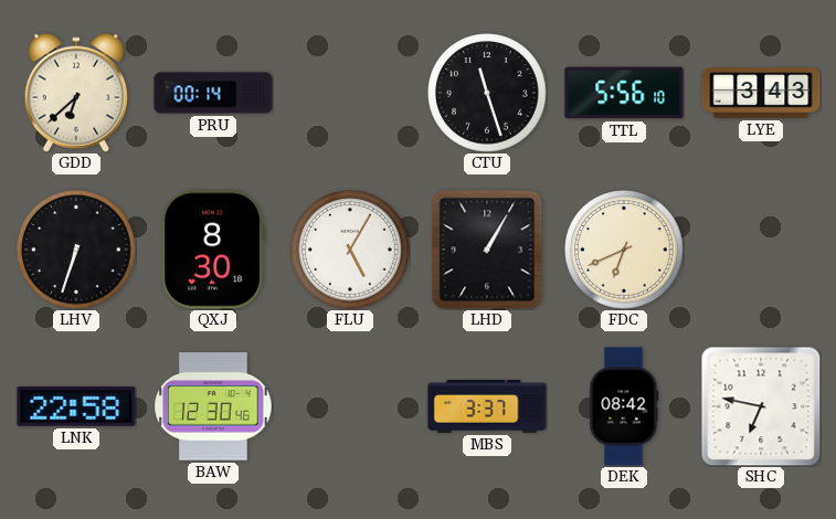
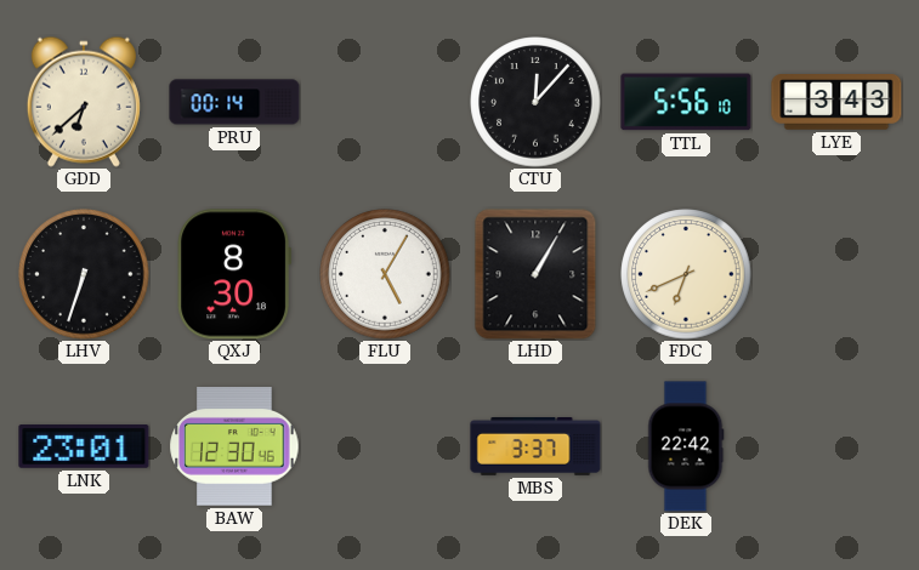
CTU: 11:27 -> 12:07
LNK: 22:58 -> 23:01
DEK: 08:42 -> 22:42
SHC: 6:47 -> none
